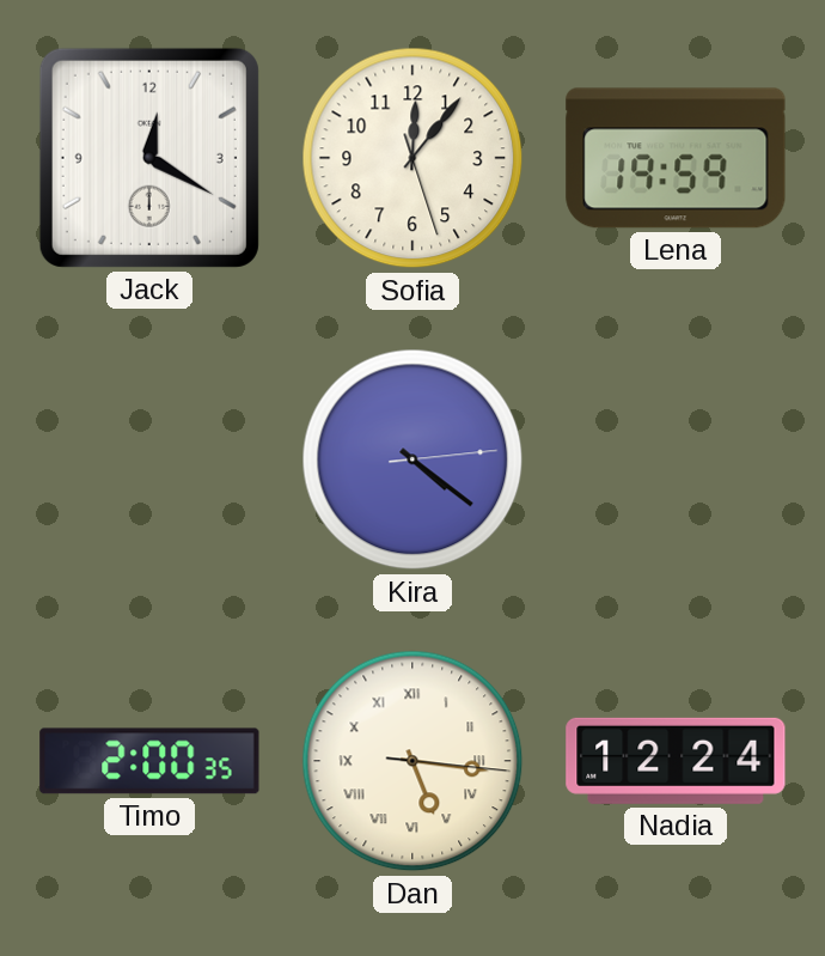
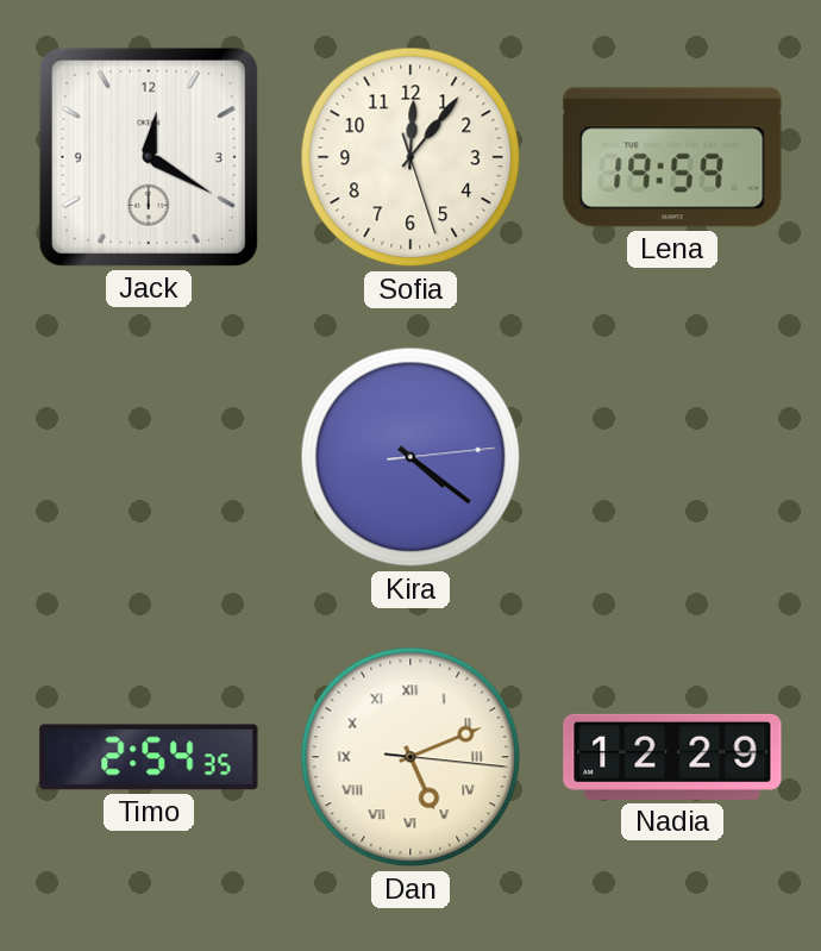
Timo: 2:00 -> 2:54
Dan: 5:16 -> 5:11
Nadia: 12:24 -> 12:29
